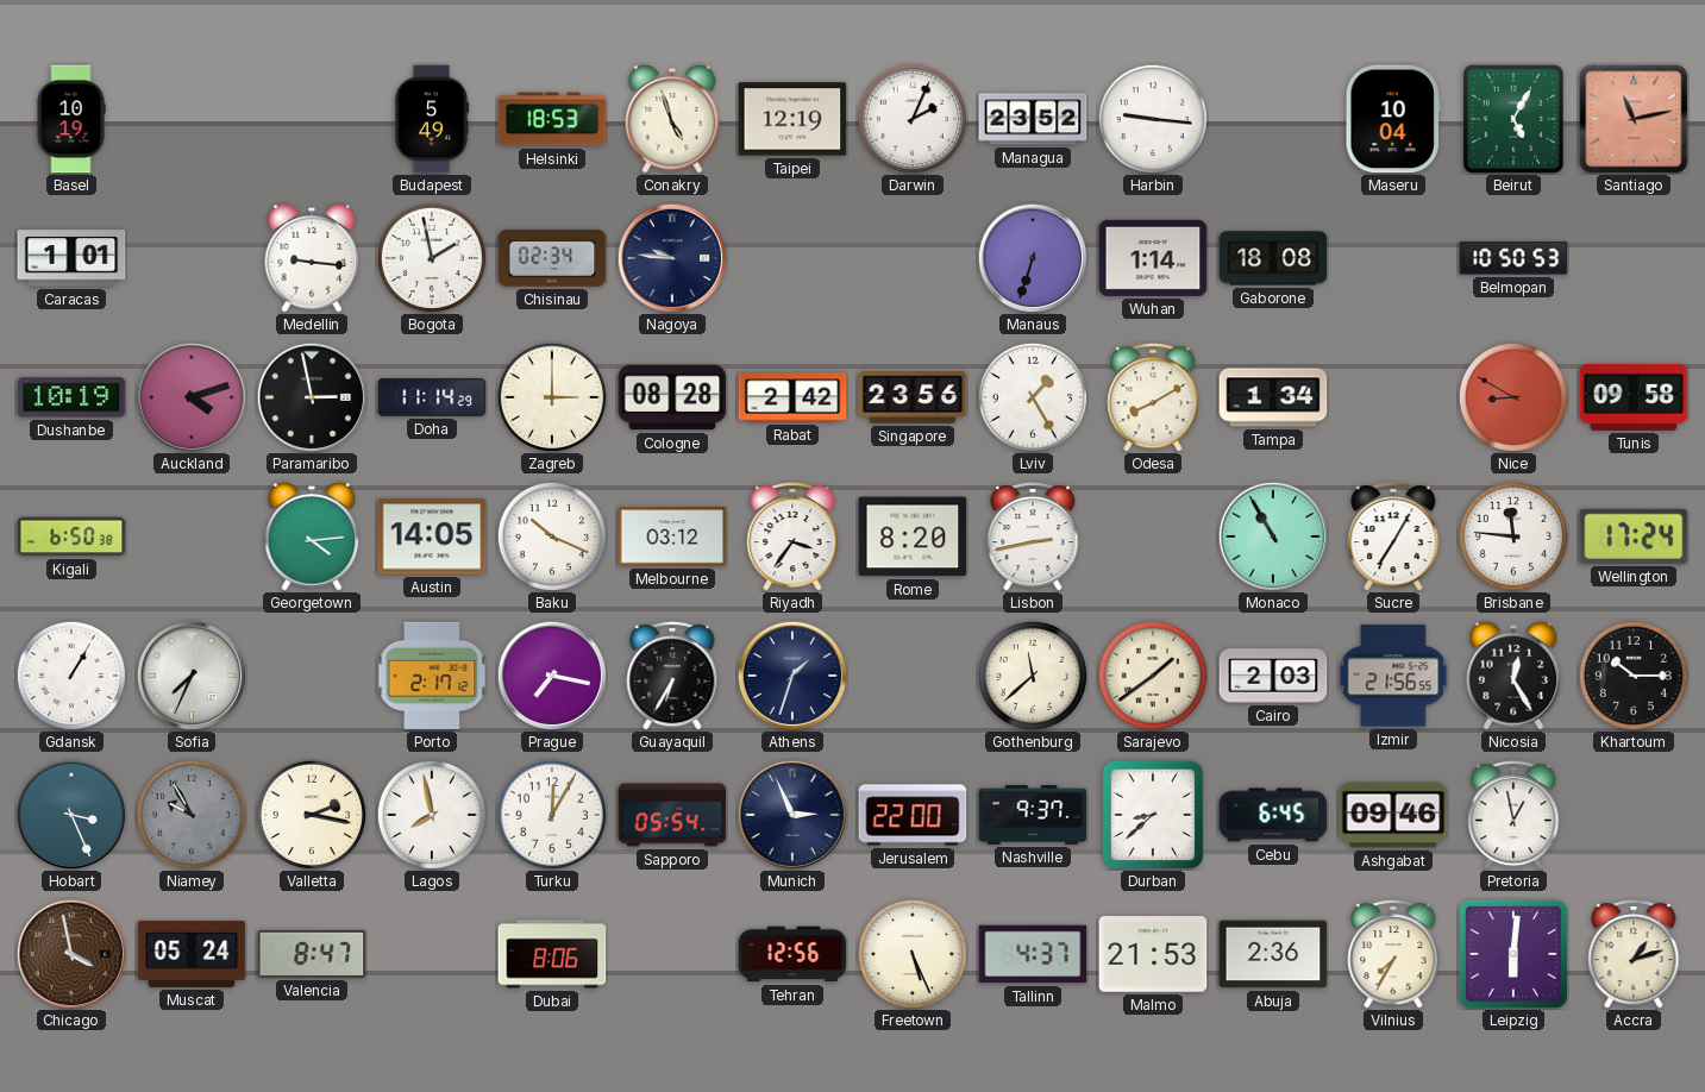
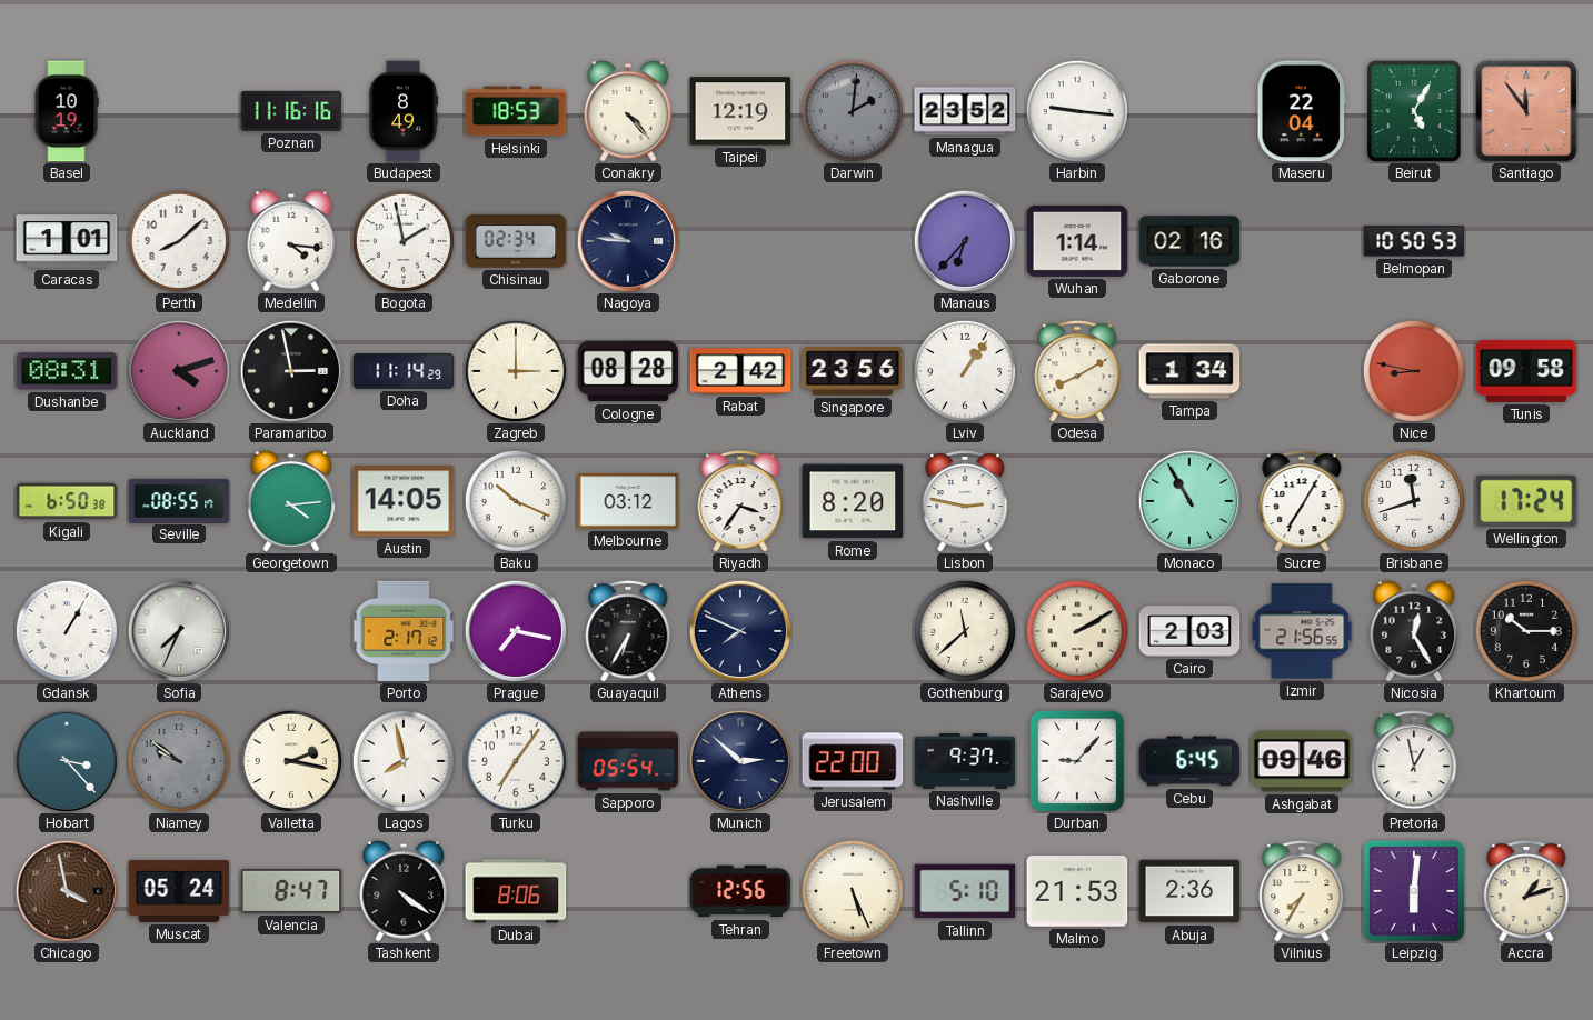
Poznan: none -> 11:16
Budapest: 5:49 -> 8:49
Conakry: 4:57 -> 4:23
Darwin: 2:04 -> 2:01
Darwin dial: white -> grey
Maseru: 10:04 -> 22:04
Santiago: 11:13 -> 11:54
Perth: none -> 8:08
Medellin: 9:16 -> 4:16
Manaus: 6:33 -> 6:37
Gaborone: 18:08 -> 02:16
Dushanbe: 10:19 -> 08:31
Lviv: 1:25 -> 1:06
Nice: 8:50 -> 8:47
Seville: none -> 08:55
Lisbon: 2:43 -> 2:47
Brisbane: 11:46 -> 11:42
Athens: 1:33 -> 7:49
Sarajevo: 1:39 -> 2:10
Hobart: 3:26 -> 3:23
Niamey: 9:55 -> 9:51
Turku: 12:05 -> 7:06
Munich: 2:56 -> 2:52
Durban: 8:38 -> 9:07
Tashkent: none -> 4:21
Tallinn: 4:37 -> 5:10
